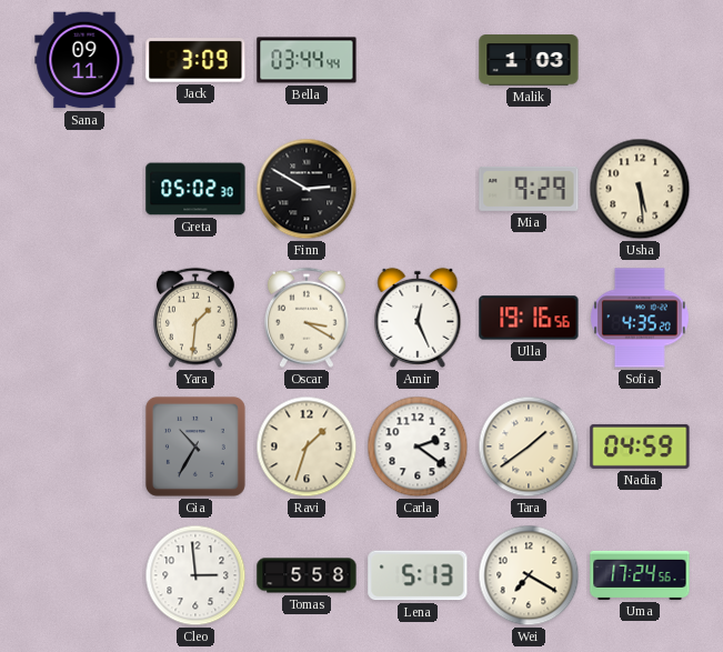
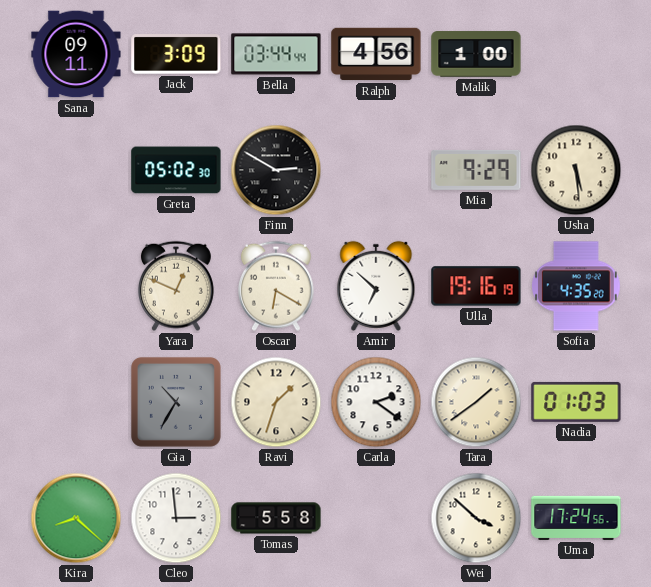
Ralph: none -> 4:56
Malik: 1:03 -> 1:00
Yara: 1:31 -> 12:49
Oscar: 3:20 -> 6:20
Amir: 12:26 -> 6:52
Ulla: 19:16:56 -> 19:16:19
Nadia: 04:59 -> 01:03
Kira: none -> 8:22
Lena: 5:13 -> none
Wei: 7:20 -> 3:52
